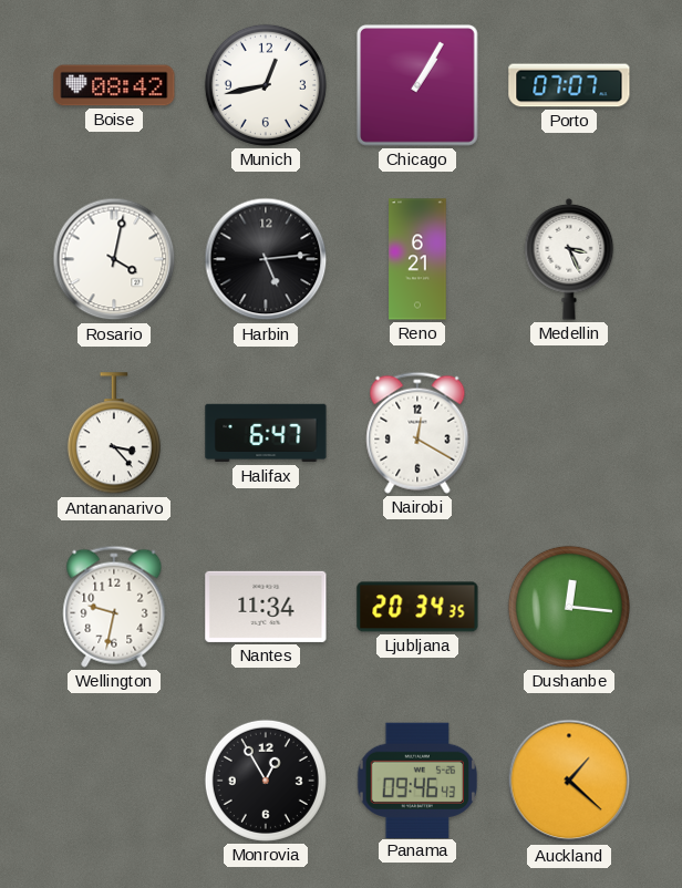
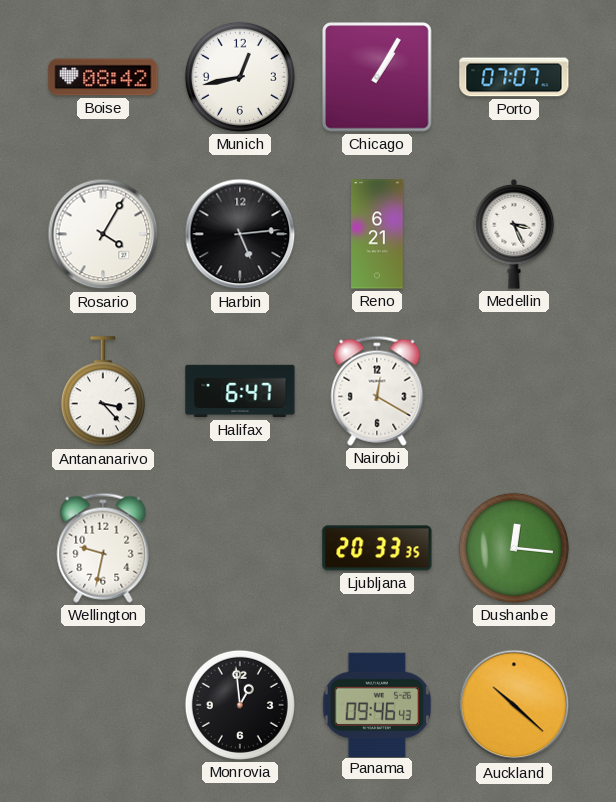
Rosario: 4:02 -> 4:05
Nantes: 11:34 -> none
Ljubljana: 20:34 -> 20:33
Monrovia: 12:55 -> 12:59
Auckland: 1:22 -> 10:22
